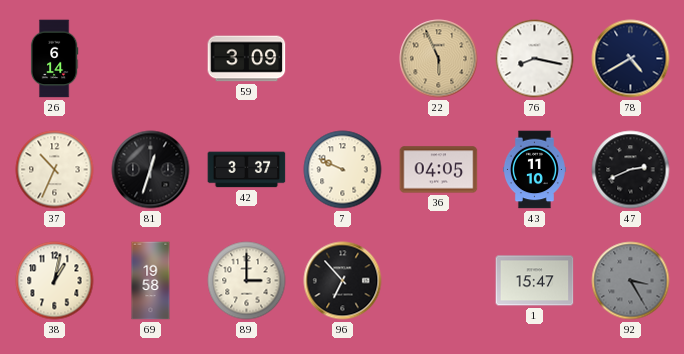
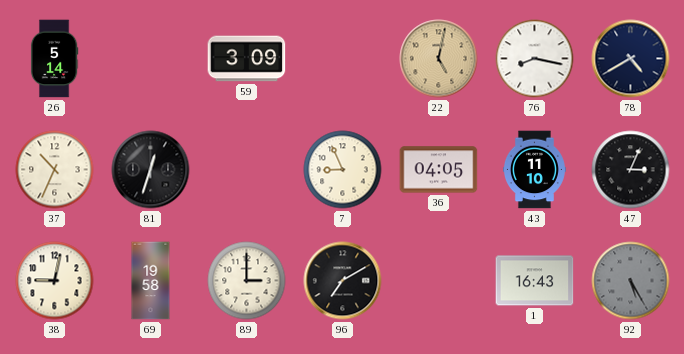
26: 6:14 -> 5:14
22: 5:56 -> 5:02
42: 3:37 -> none
7: 9:49 -> 8:56
47: 2:41 -> 3:04
38: 1:02 -> 9:02
96: 6:53 -> 7:10
1: 15:47 -> 16:43
92: 3:25 -> 5:25
